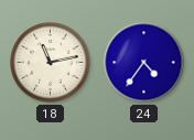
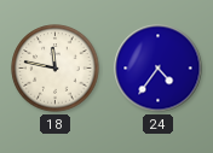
18: 11:13 -> 11:47
